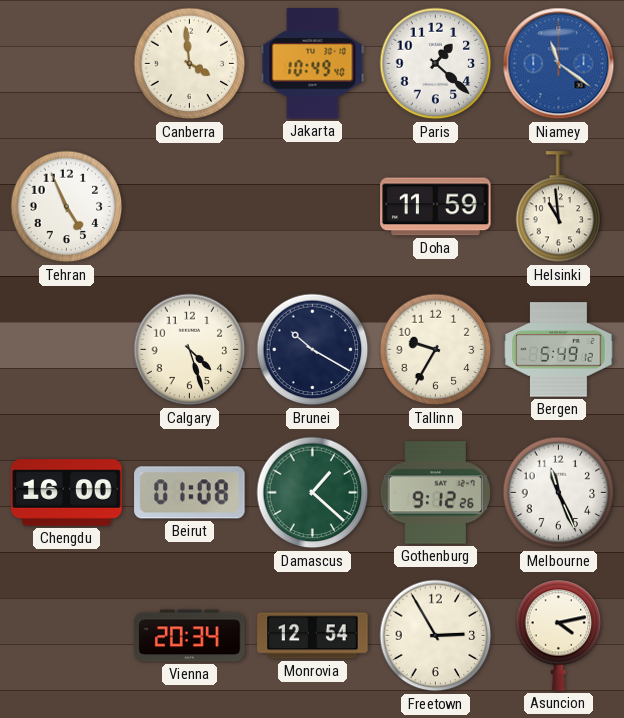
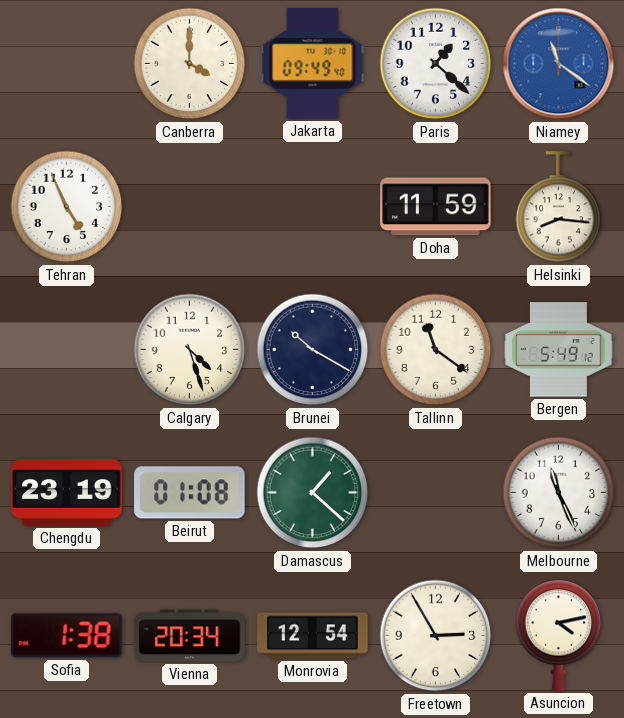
Canberra: 3:59 -> 4:00
Jakarta: 10:49 -> 09:49
Helsinki: 10:59 -> 8:16
Tallinn: 9:35 -> 11:21
Chengdu: 16:00 -> 23:19
Gothenburg: 9:12 -> none
Sofia: none -> 1:38
